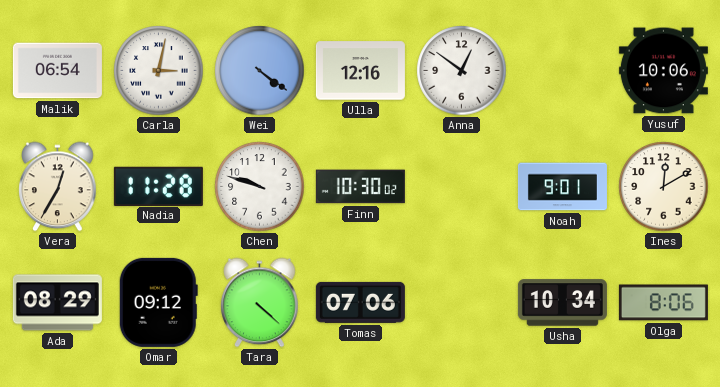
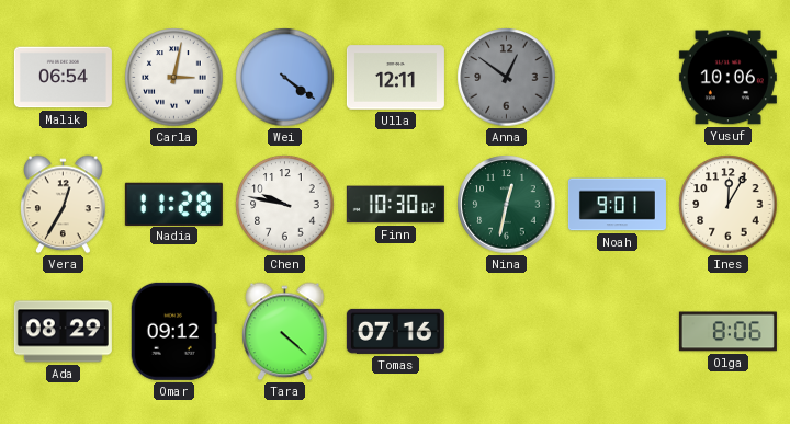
Ulla: 12:16 -> 12:11
Anna dial: white -> grey
Chen: 9:48 -> 9:47
Nina: none -> 12:32
Ines: 12:10 -> 12:05
Tomas: 07:06 -> 07:16
Usha: 10:34 -> none
